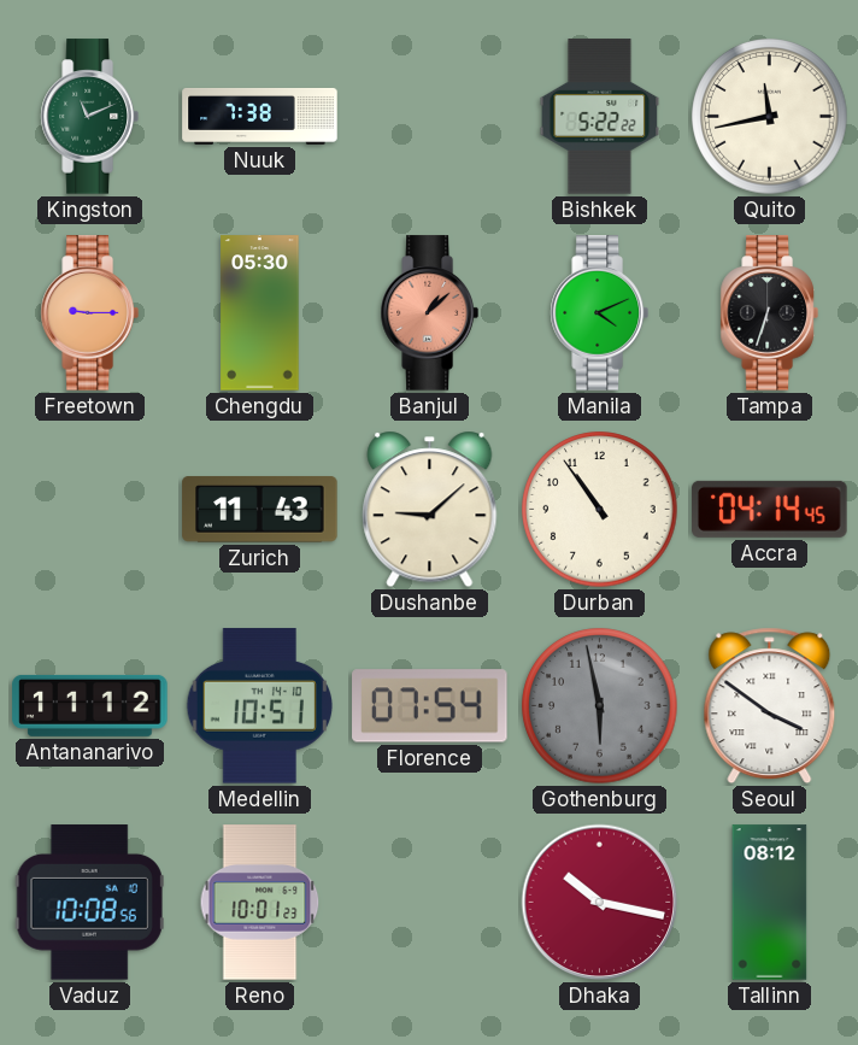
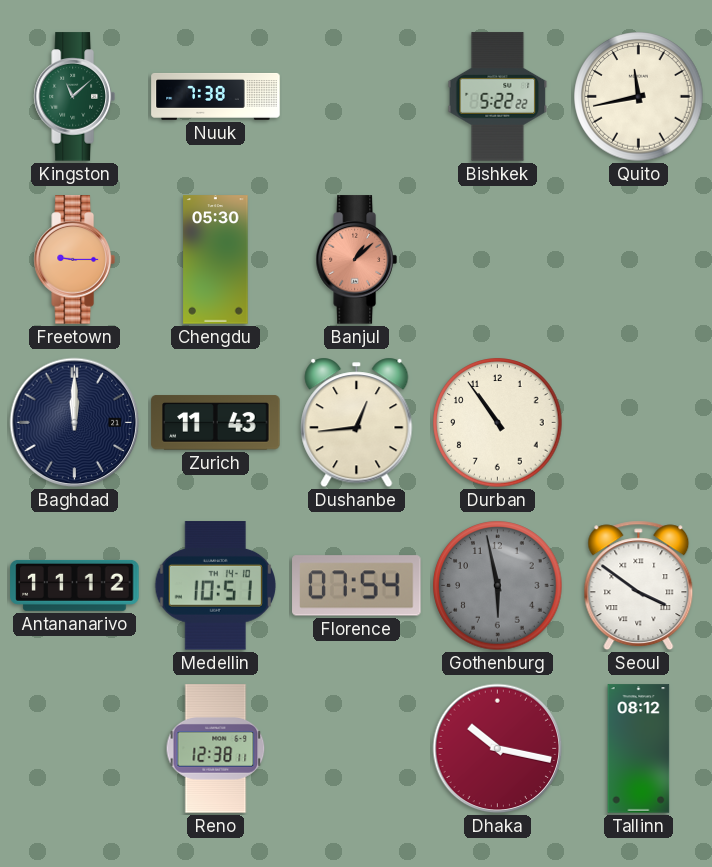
Kingston: 11:11 -> 11:08
Manila: 4:11 -> none
Tampa: 6:33 -> none
Baghdad: none -> 12:00
Dushanbe: 9:08 -> 12:44
Accra: 04:14 -> none
Vaduz: 10:08 -> none
Reno: 10:01 -> 12:38
